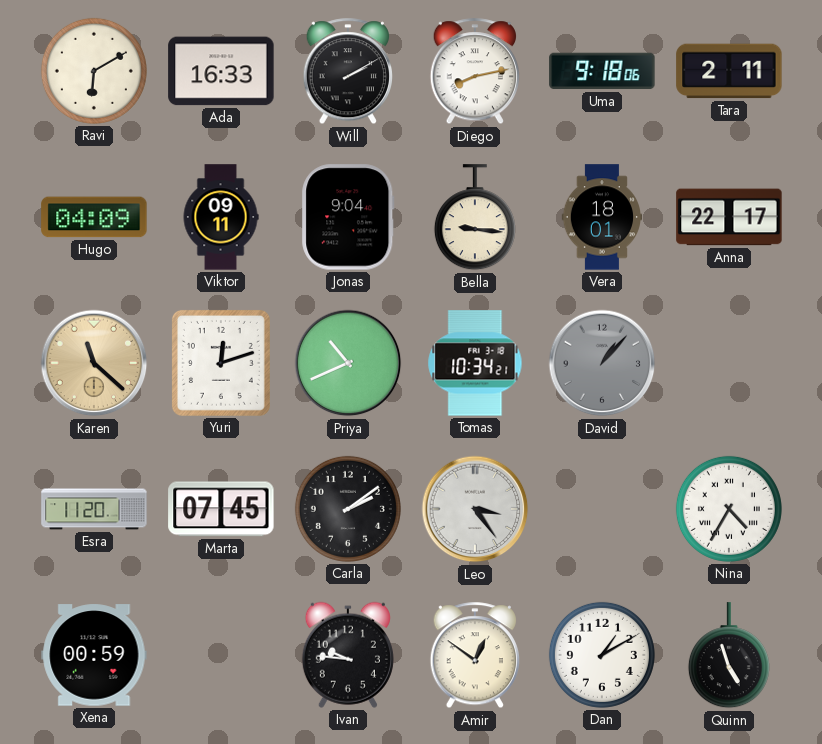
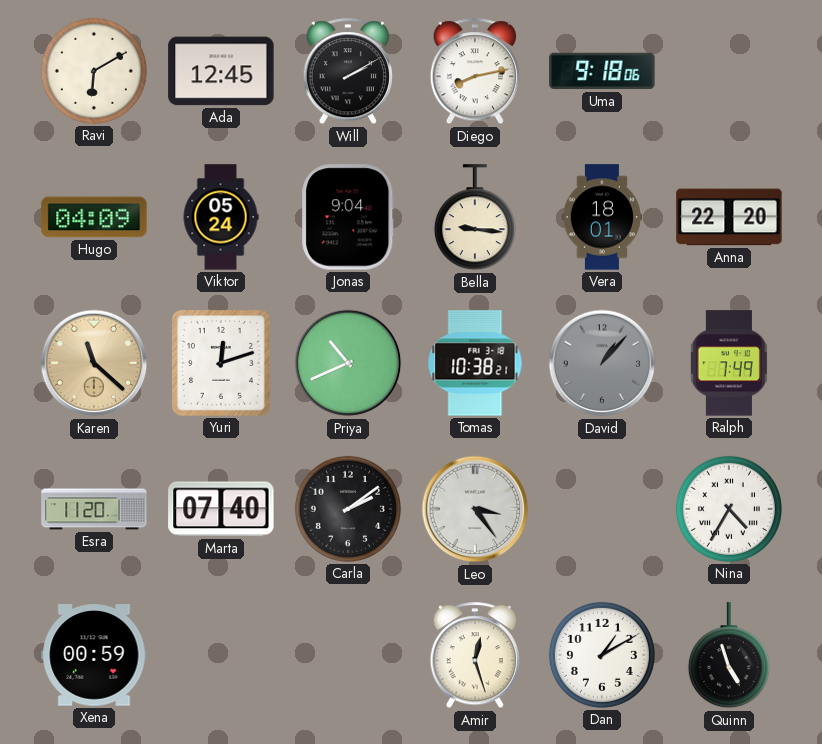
Ada: 16:33 -> 12:45
Tara: 2:11 -> none
Viktor: 09:11 -> 05:24
Anna: 22:17 -> 22:20
Tomas: 10:34 -> 10:38
Ralph: none -> 7:49
Marta: 07:45 -> 07:40
Ivan: 9:46 -> none
Amir: 12:51 -> 12:27
